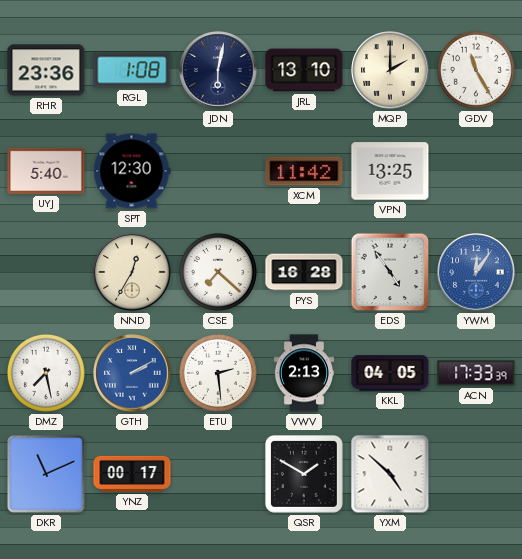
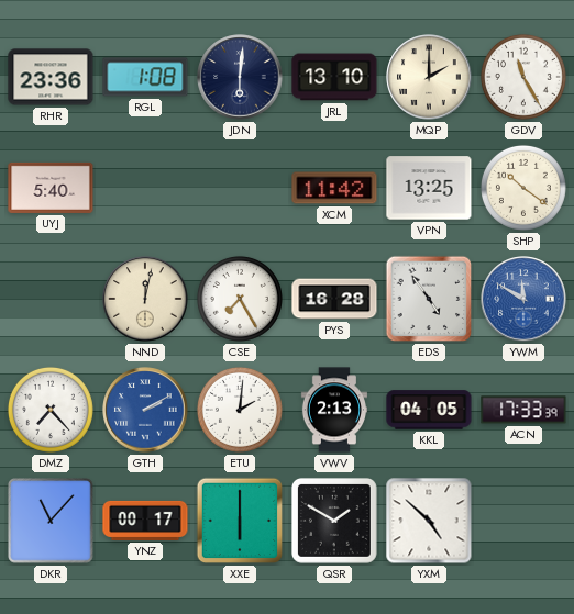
JDN: 6:02 -> 6:01
SPT: 12:30 -> none
SHP: none -> 10:21
NND: 12:35 -> 12:02
CSE: 7:22 -> 7:25
YWM: 12:06 -> 11:50
DMZ: 7:28 -> 7:23
ETU: 2:29 -> 2:01
DKR: 11:11 -> 11:07
XXE: none -> 6:00
